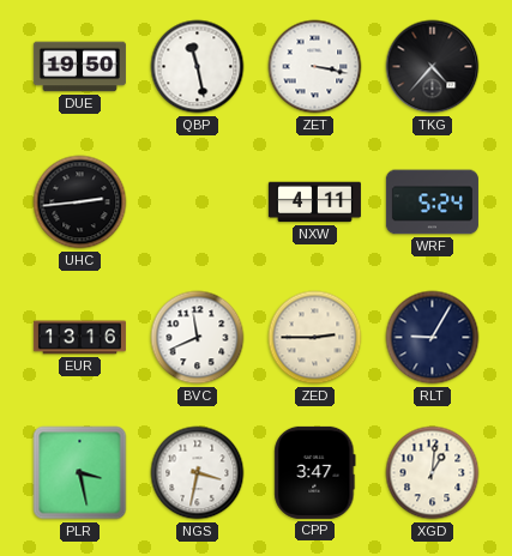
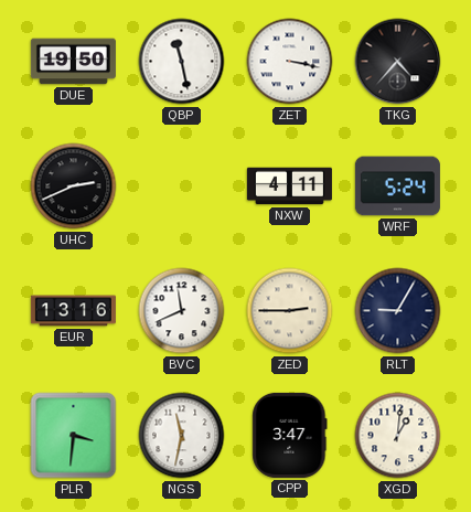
UHC: 2:44 -> 2:41
PLR: 3:28 -> 3:31
NGS: 3:32 -> 11:32
